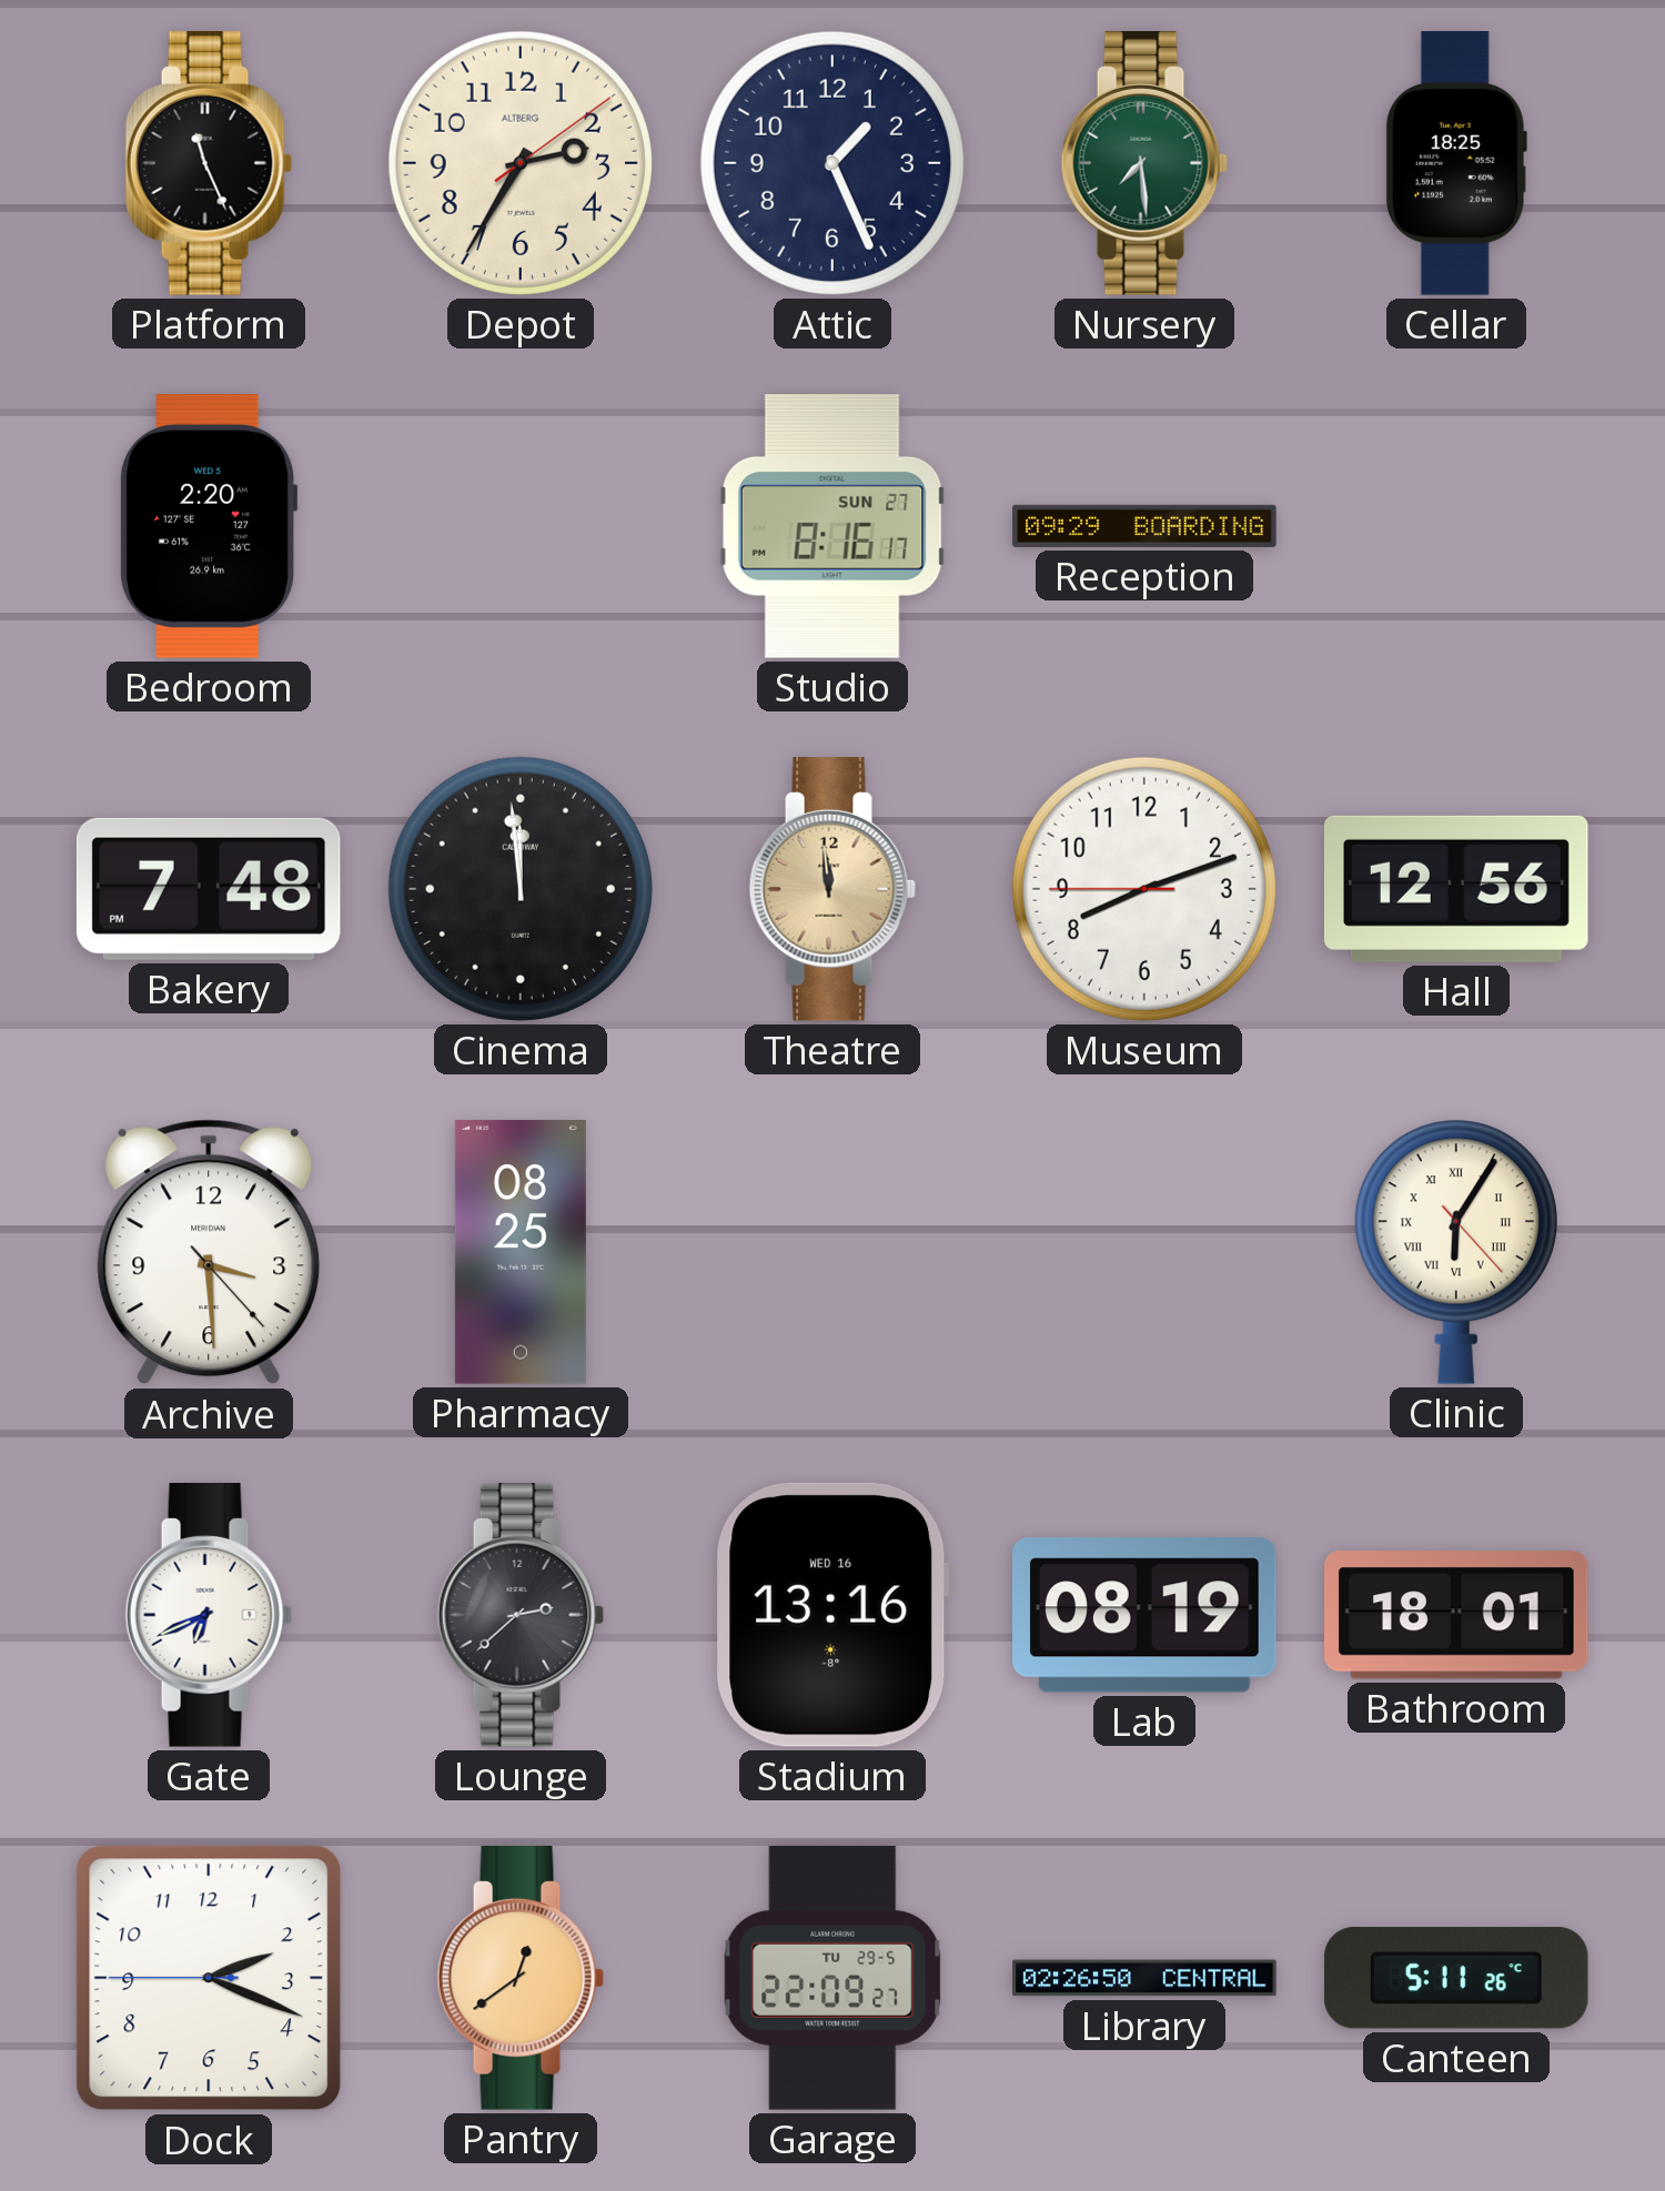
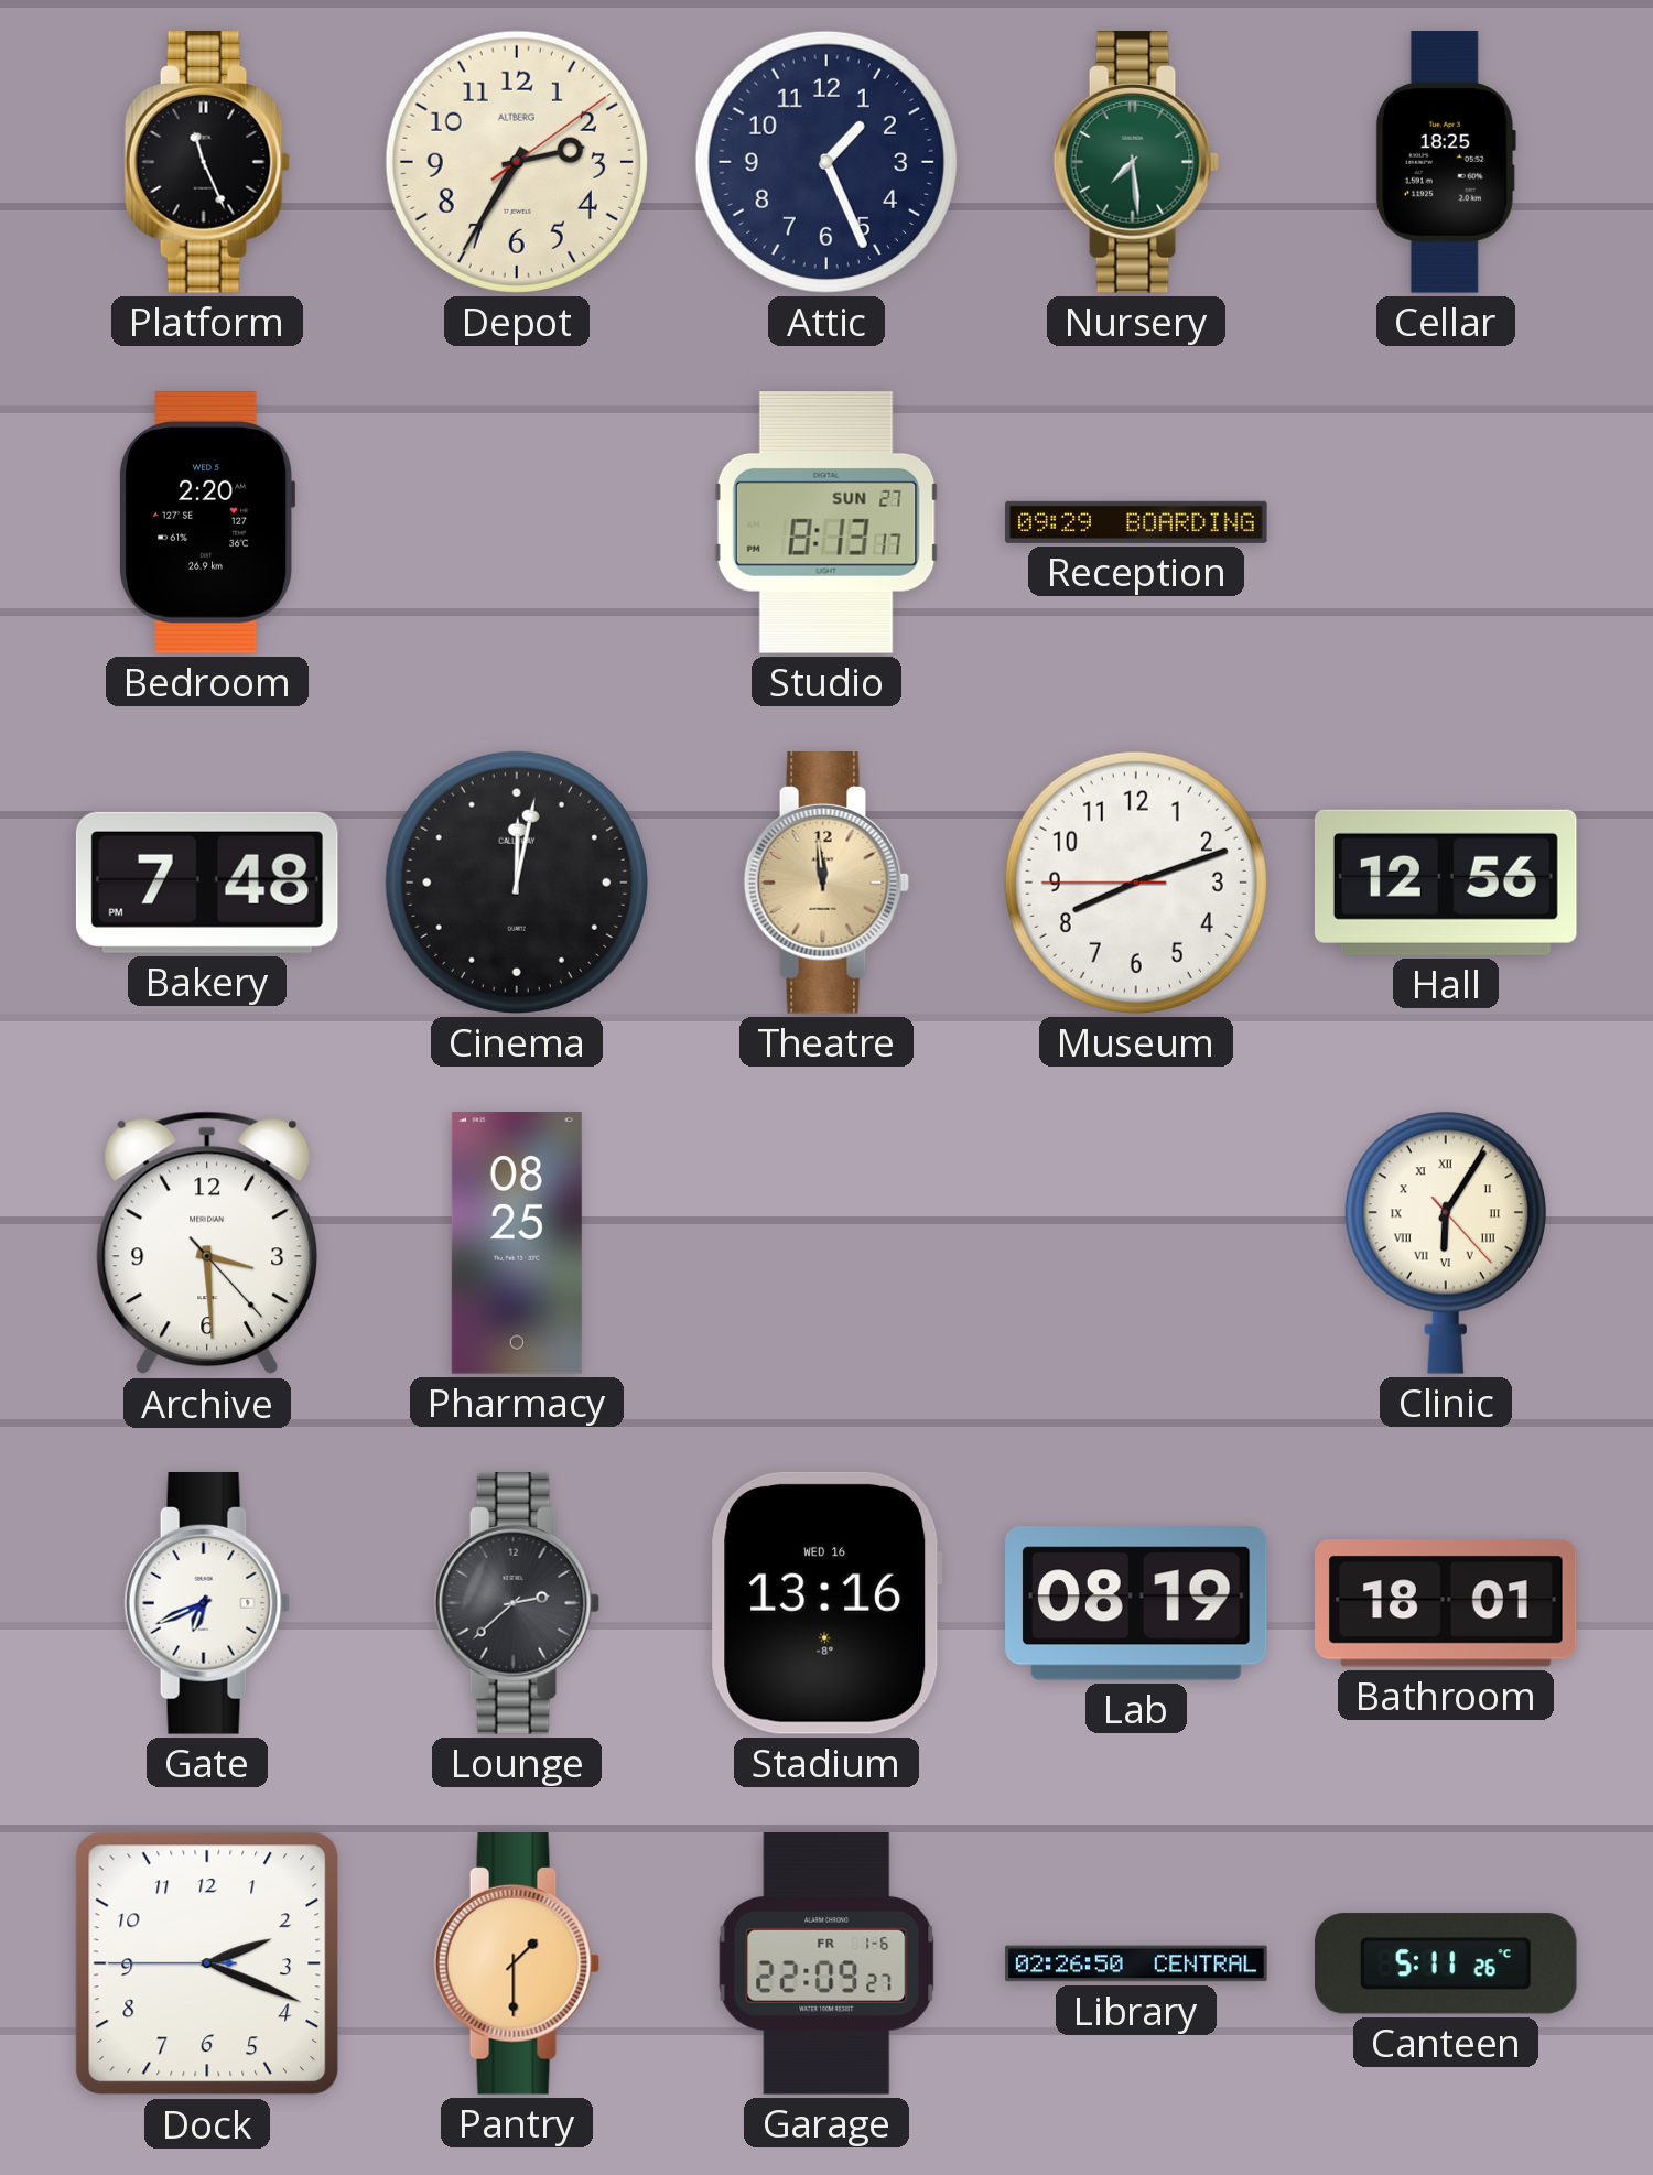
Studio: 8:16 -> 8:13
Cinema: 11:59 -> 12:02
Pantry: 12:39 -> 1:30
Garage date: TU 29-5 -> FR 1-6
